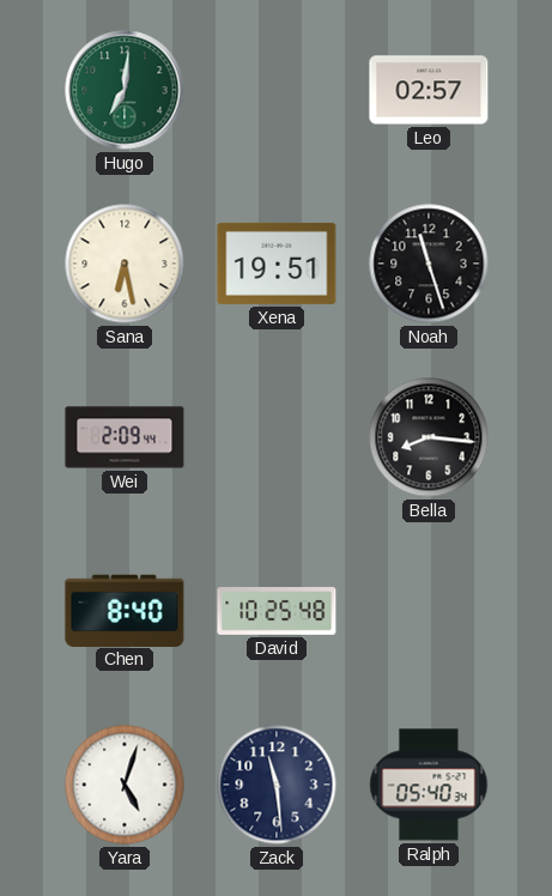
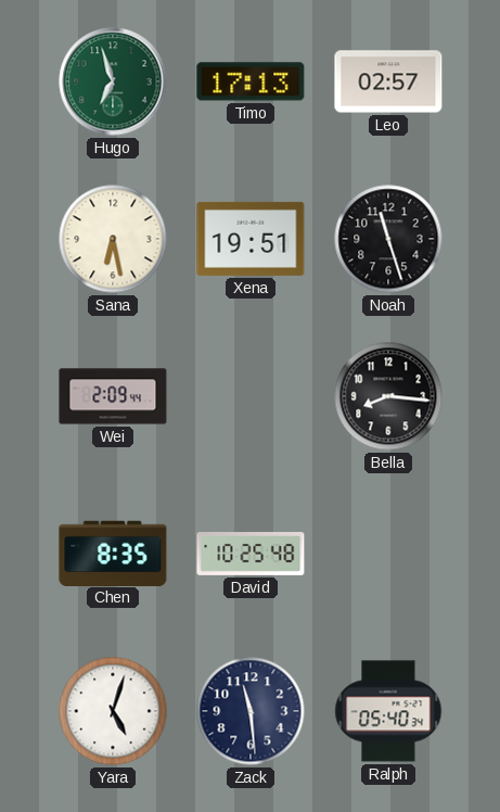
Hugo: 7:01 -> 6:57
Timo: none -> 17:13
Chen: 8:40 -> 8:35
